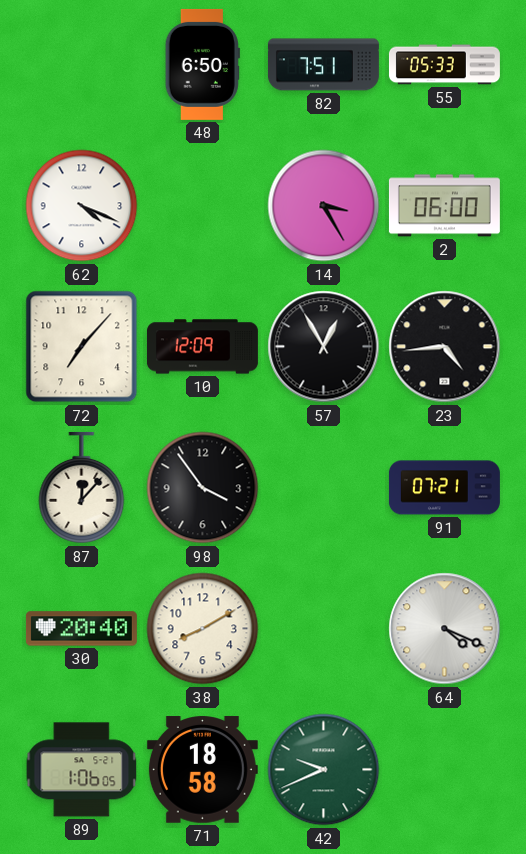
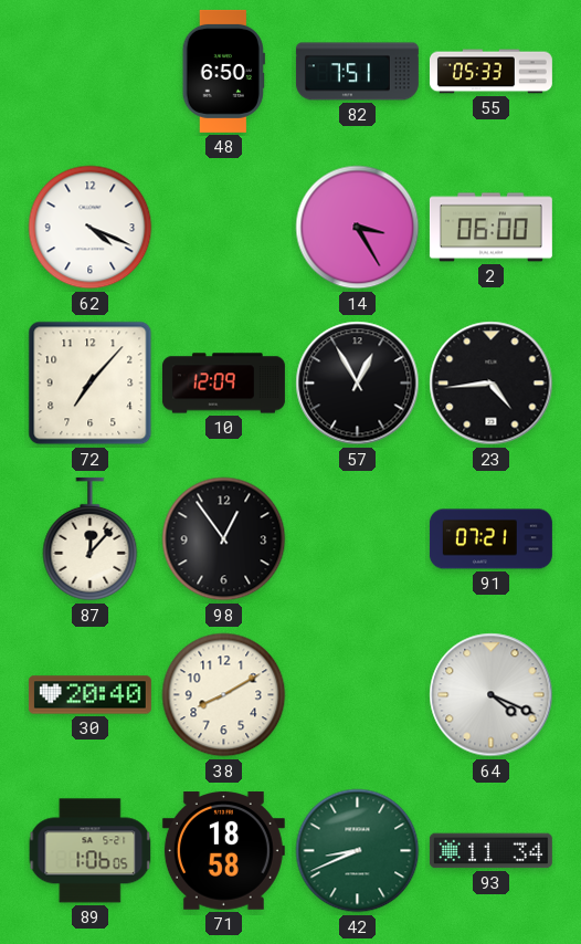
98: 3:54 -> 12:54
42: 9:41 -> 8:41
93: none -> 11:34
